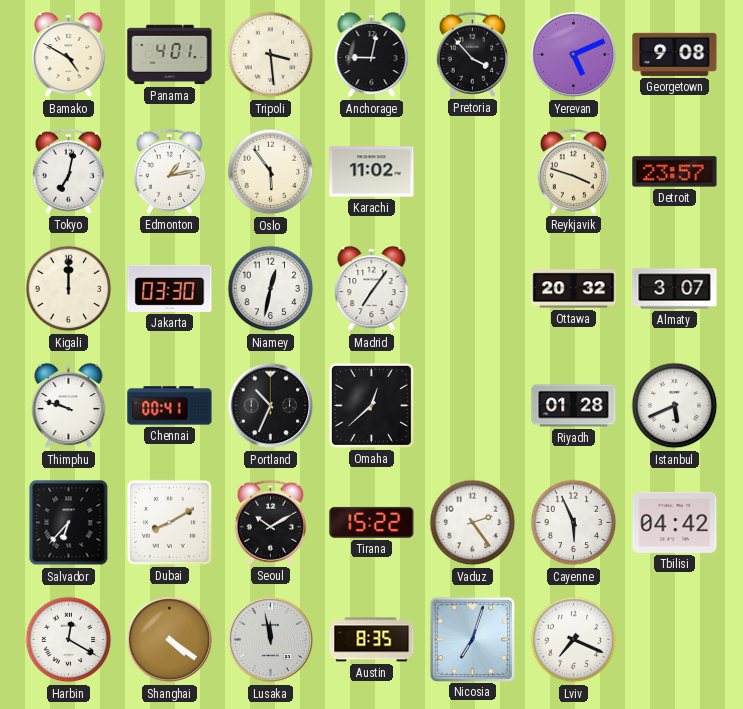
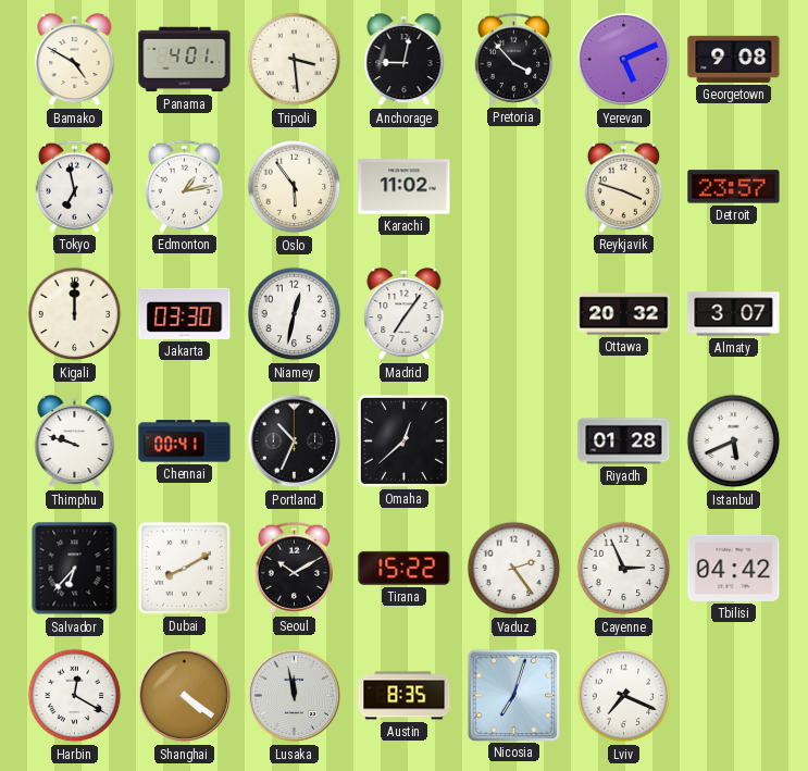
Tokyo: 7:02 -> 6:58
Cayenne: 5:56 -> 2:56
